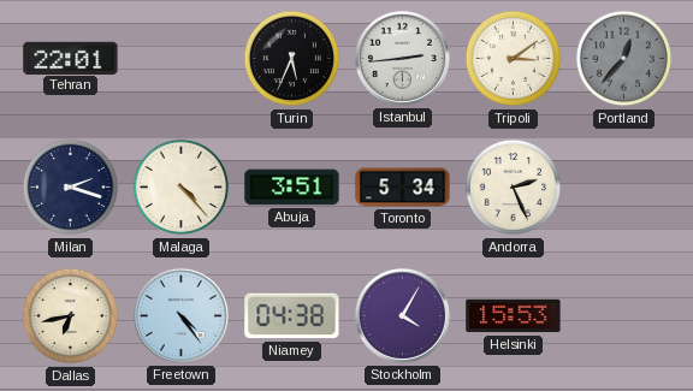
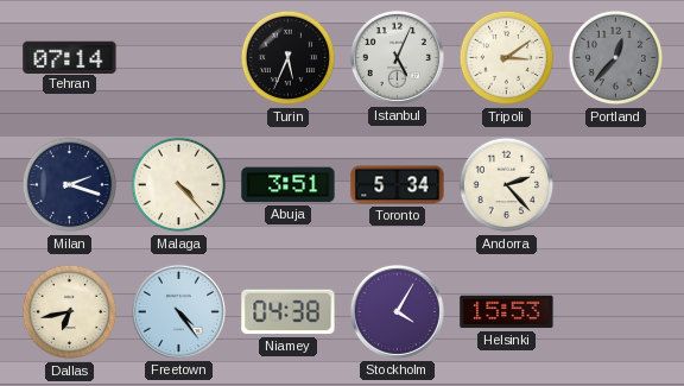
Tehran: 22:01 -> 07:14
Istanbul: 2:44 -> 5:04
Andorra: 2:26 -> 2:23
